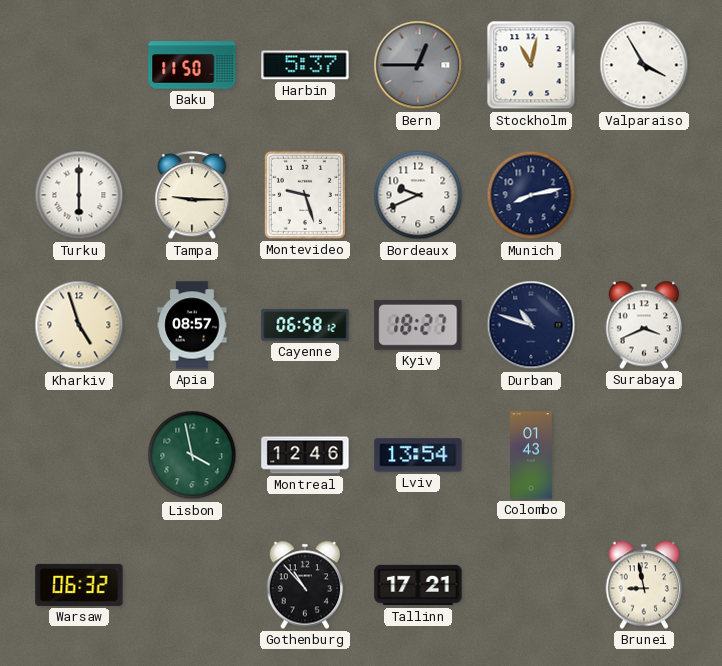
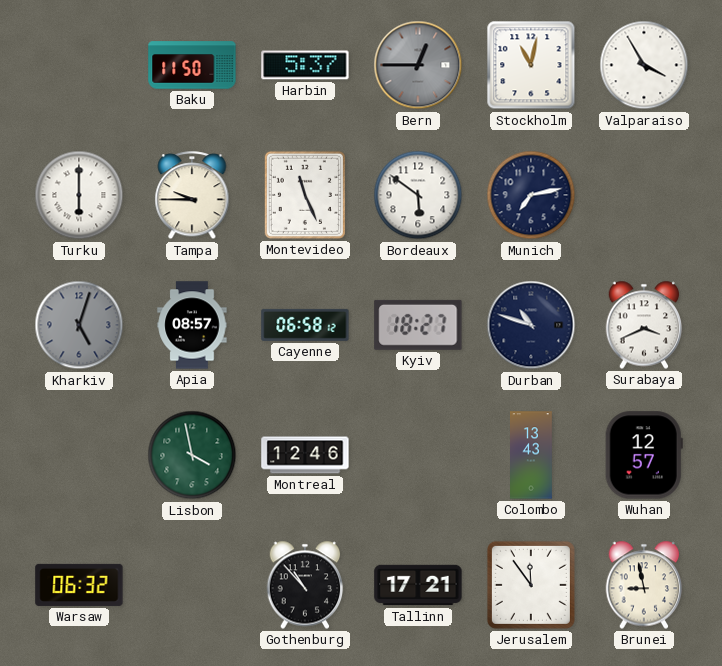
Tampa: 9:15 -> 9:45
Montevideo: 9:27 -> 11:26
Bordeaux: 9:41 -> 5:51
Munich: 8:13 -> 7:13
Kharkiv: 4:57 -> 5:03
Kharkiv dial: cream -> grey
Lviv: 13:54 -> none
Colombo: 01:43 -> 13:43
Wuhan: none -> 12:57
Jerusalem: none -> 11:54
